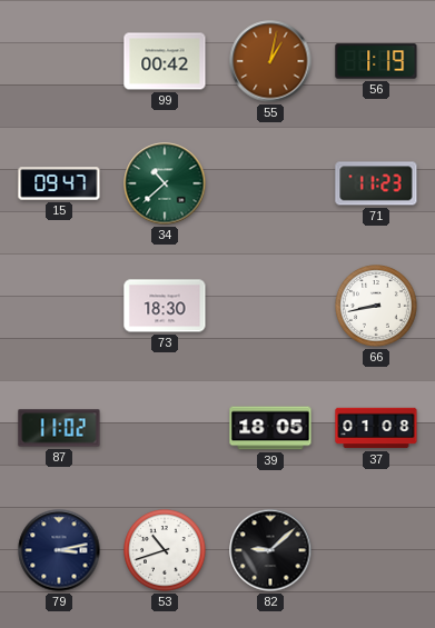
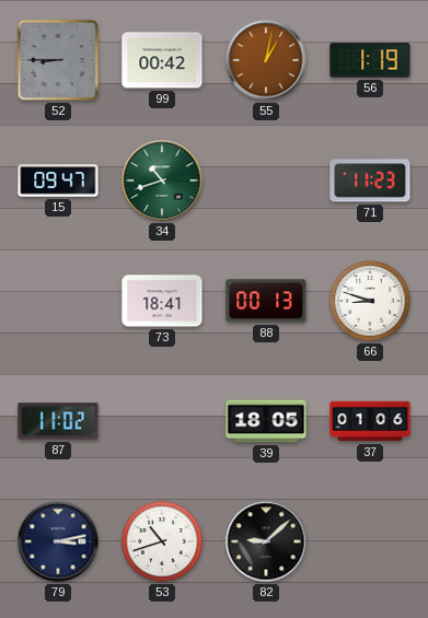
52: none -> 8:45
34: 10:38 -> 10:42
73: 18:30 -> 18:41
88: none -> 00:13
66: 8:43 -> 8:48
37: 01:08 -> 01:06
